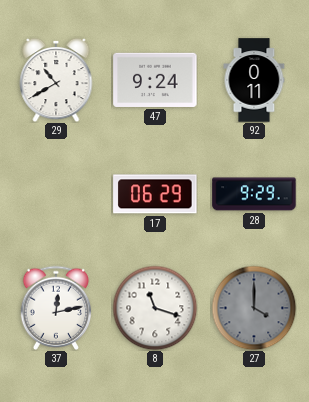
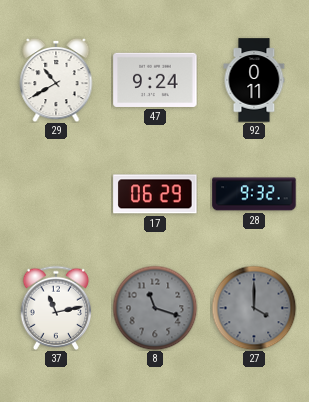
28: 9:29 -> 9:32
37: 12:13 -> 11:13
8 dial: white -> grey
